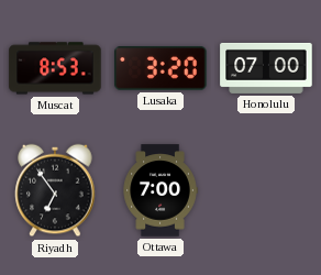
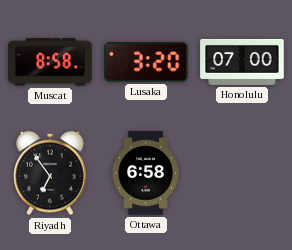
Muscat: 8:53 -> 8:58
Ottawa: 7:00 -> 6:58
